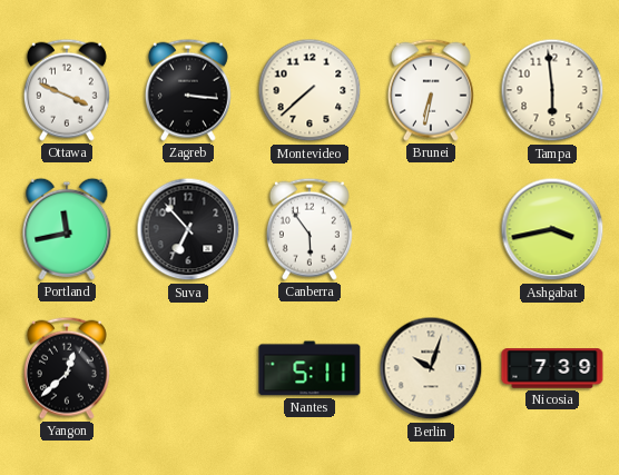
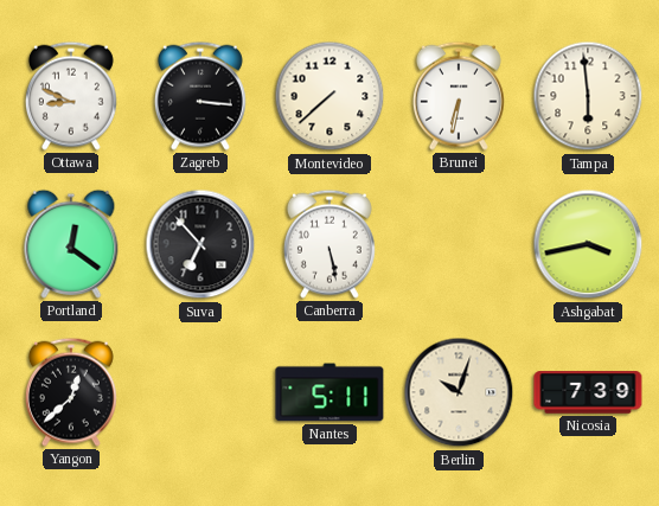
Ottawa: 3:49 -> 8:49
Portland: 11:43 -> 12:21
Canberra: 5:54 -> 5:28
